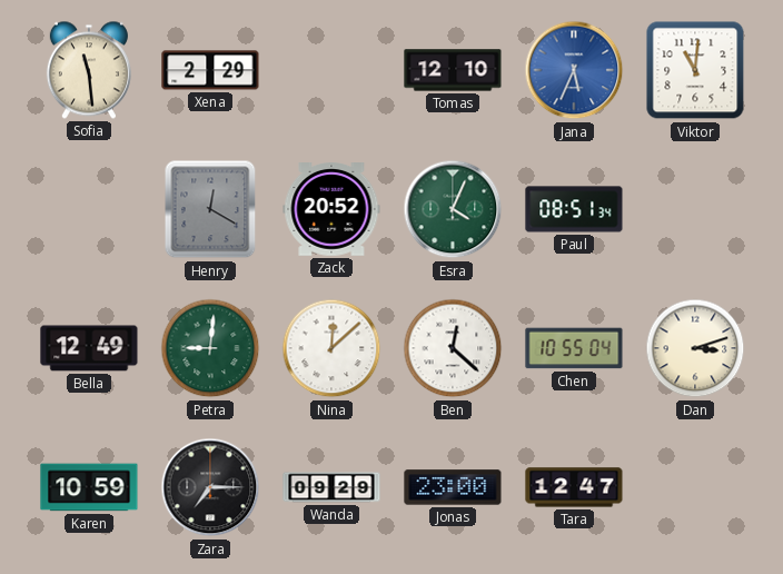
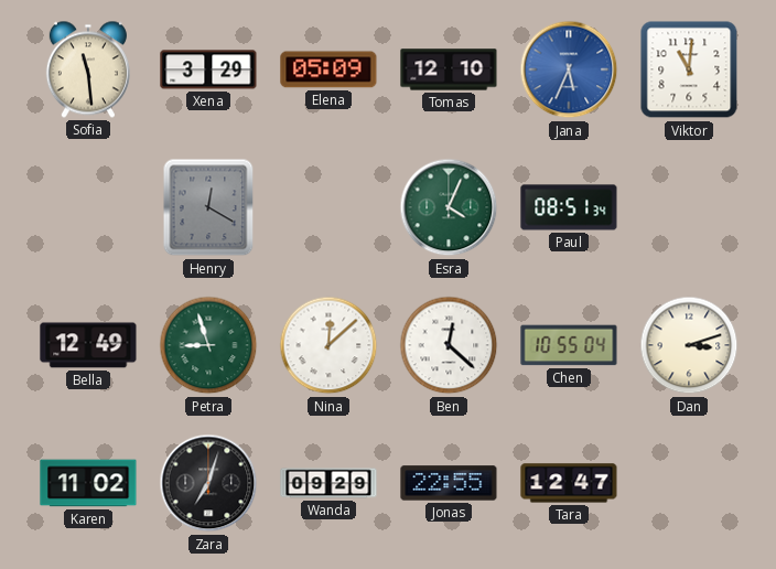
Xena: 2:29 -> 3:29
Elena: none -> 05:09
Zack: 20:52 -> none
Petra: 9:01 -> 8:57
Karen: 10:59 -> 11:02
Zara: 7:15 -> 7:03
Jonas: 23:00 -> 22:55
